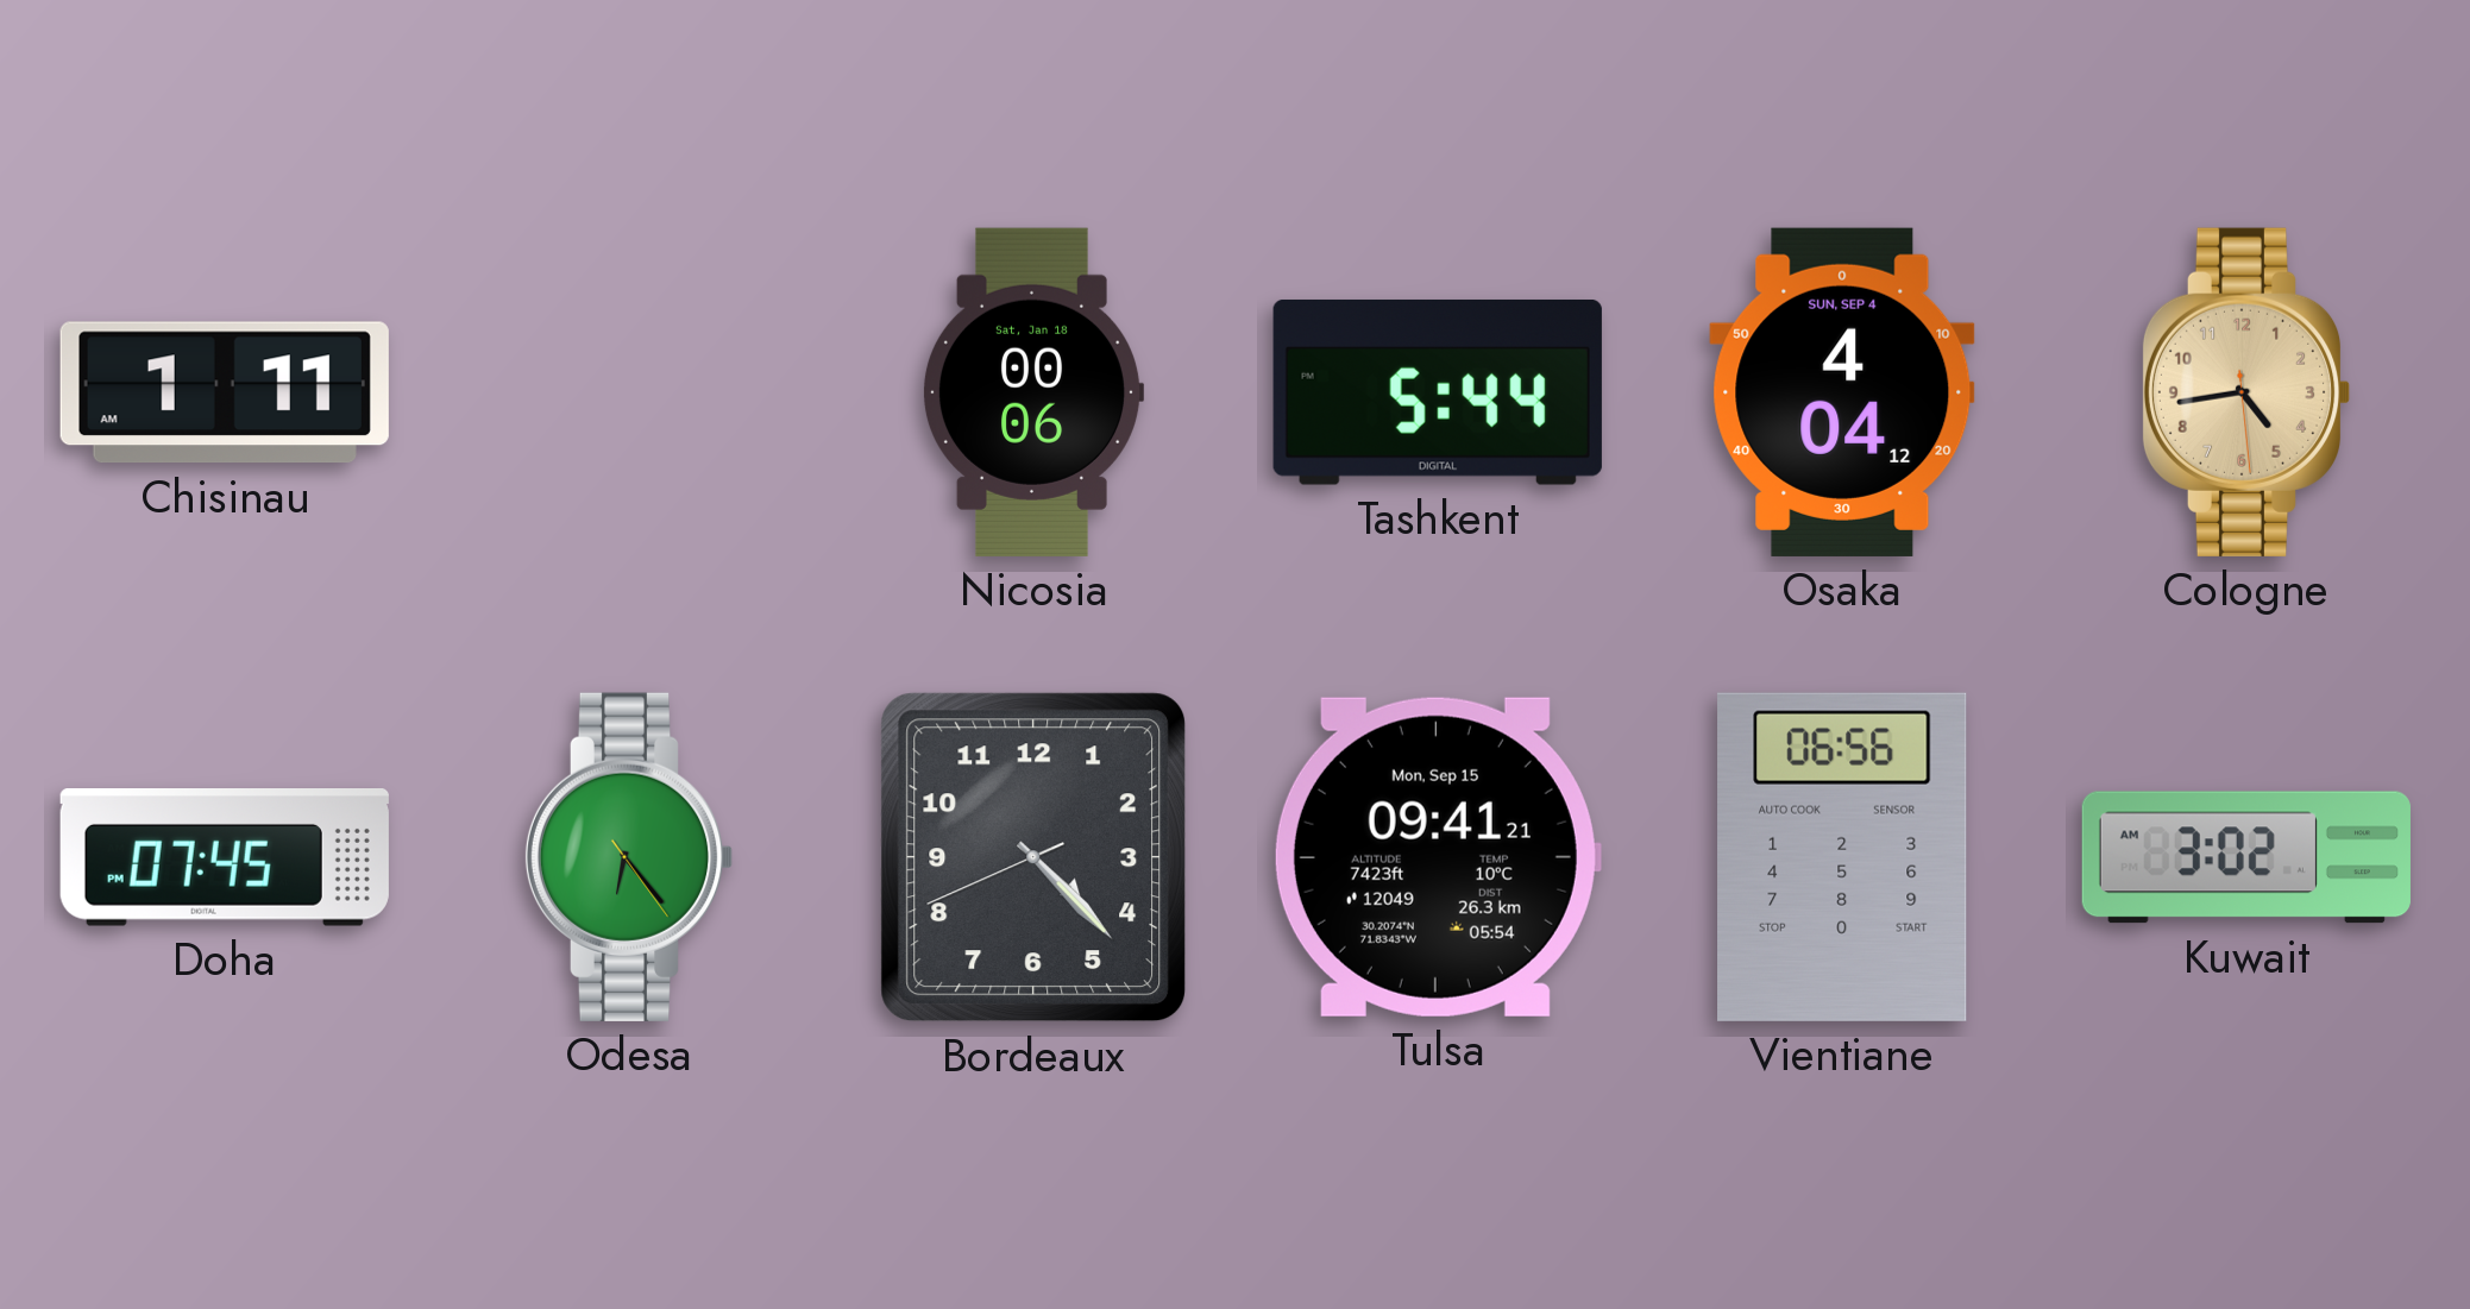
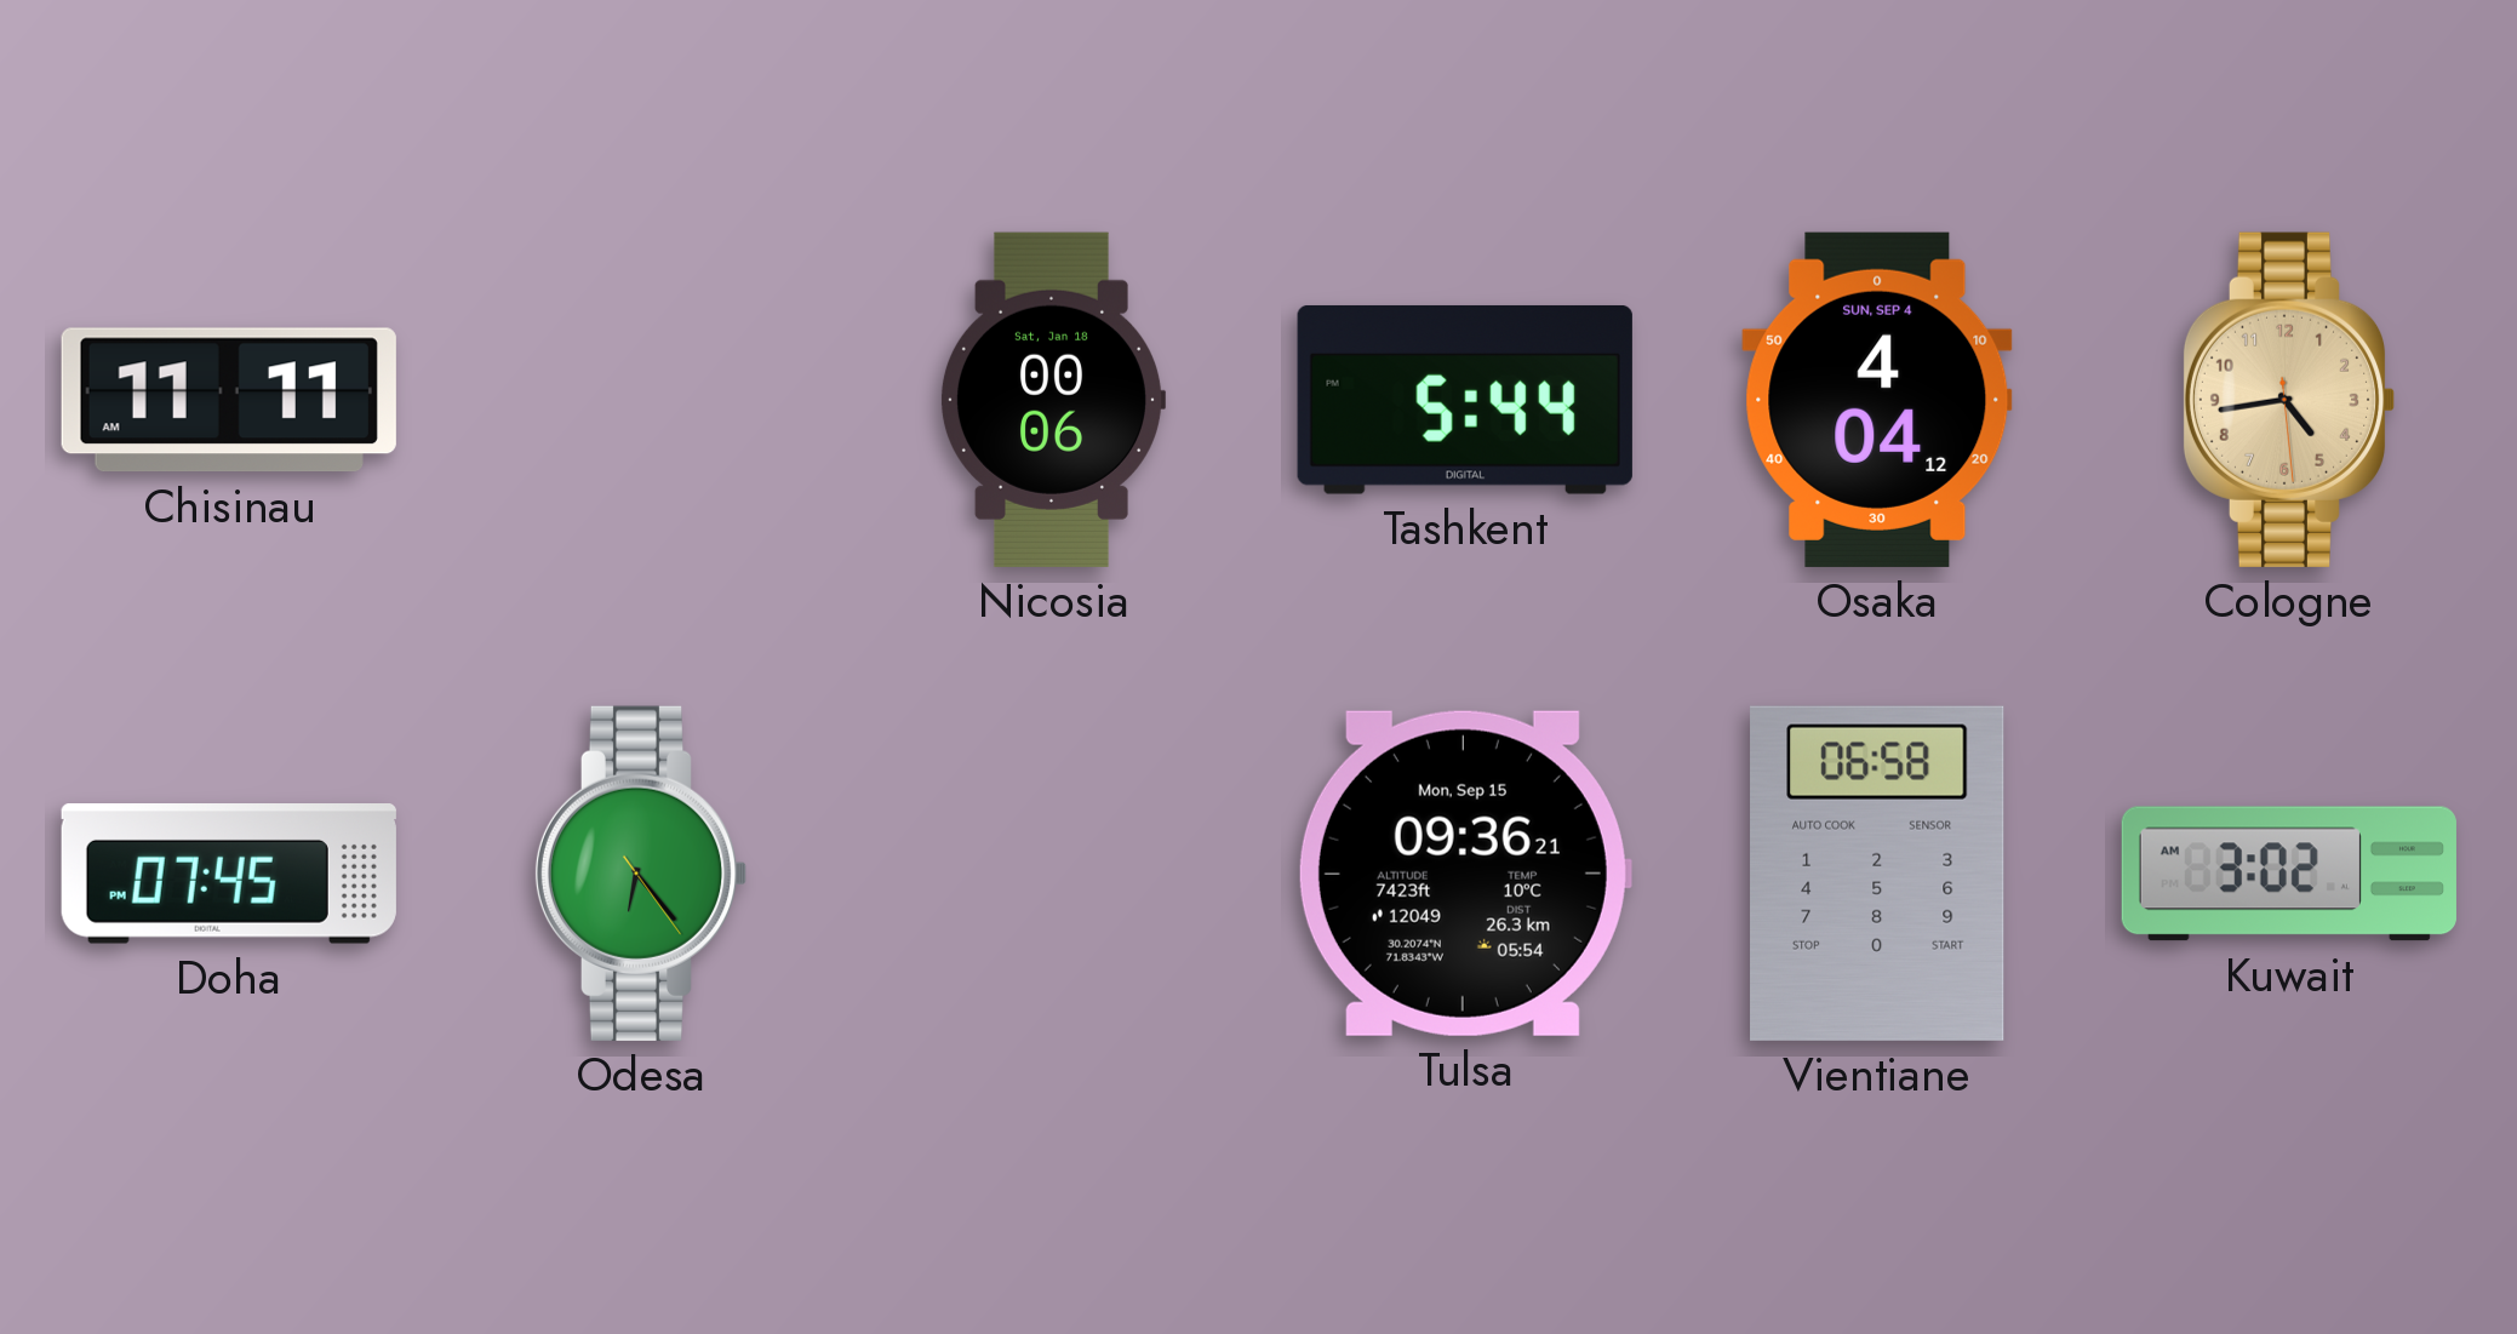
Chisinau: 1:11 -> 11:11
Bordeaux: 4:22 -> none
Tulsa: 09:41 -> 09:36
Vientiane: 06:56 -> 06:58
